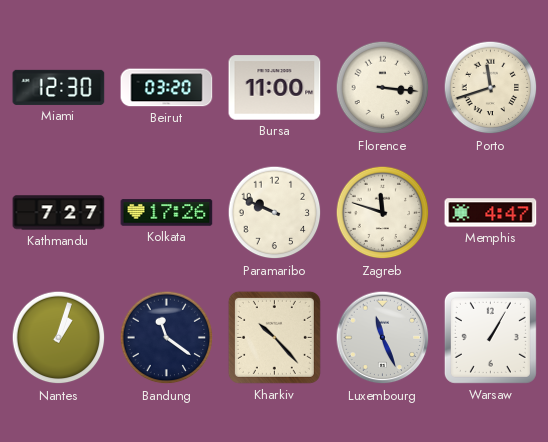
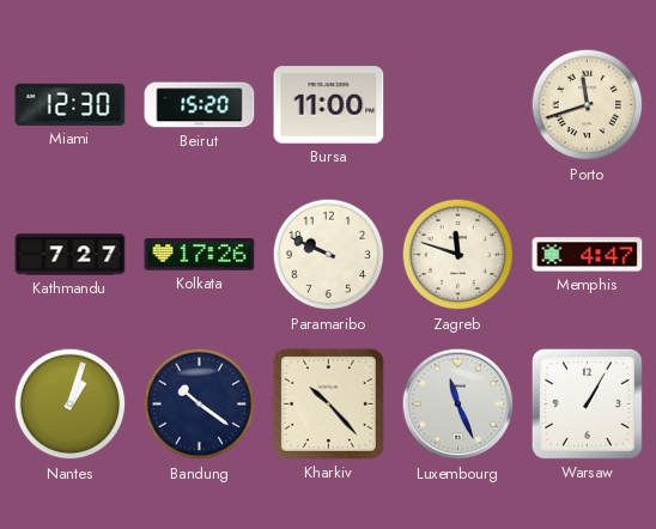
Beirut: 03:20 -> 15:20
Florence: 3:16 -> none
Bandung: 11:21 -> 10:21
